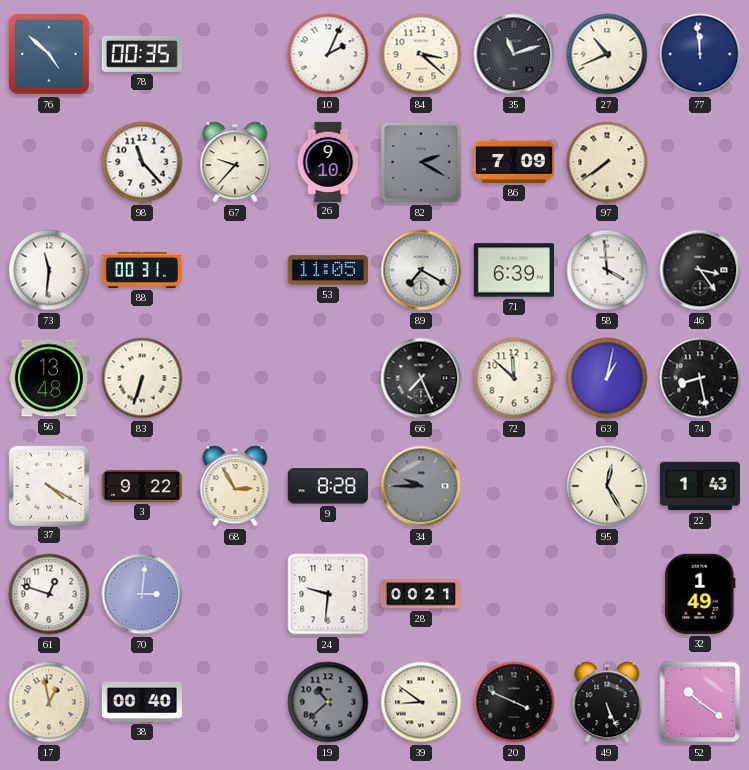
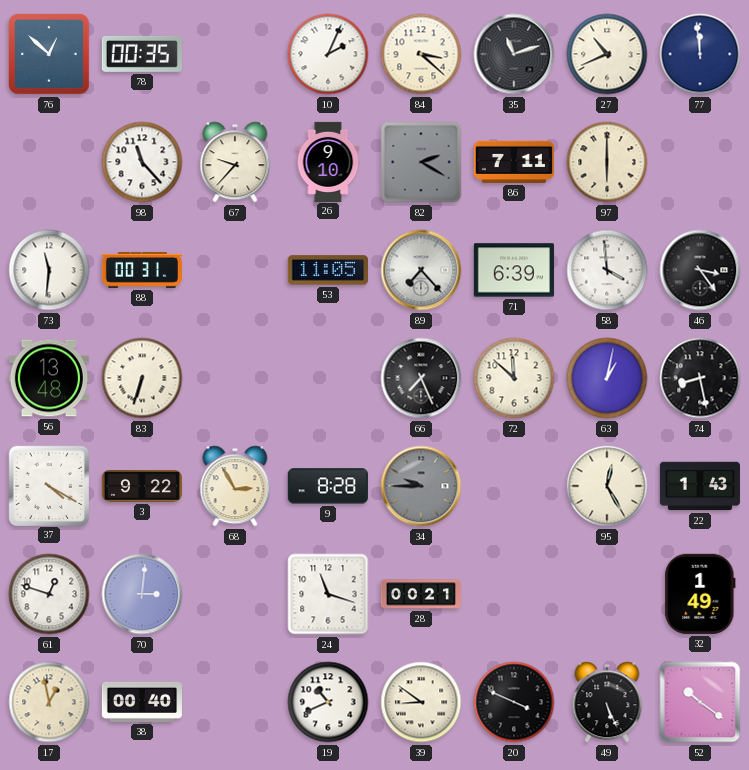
76: 4:52 -> 12:52
86: 7:09 -> 7:11
97: 7:39 -> 6:00
89: 7:20 -> 7:23
24: 9:31 -> 11:18
19: 10:38 -> 10:41
19 dial: grey -> white
